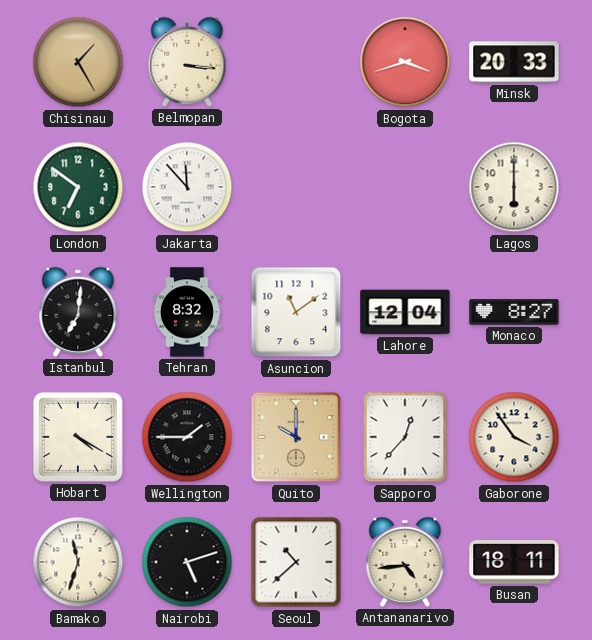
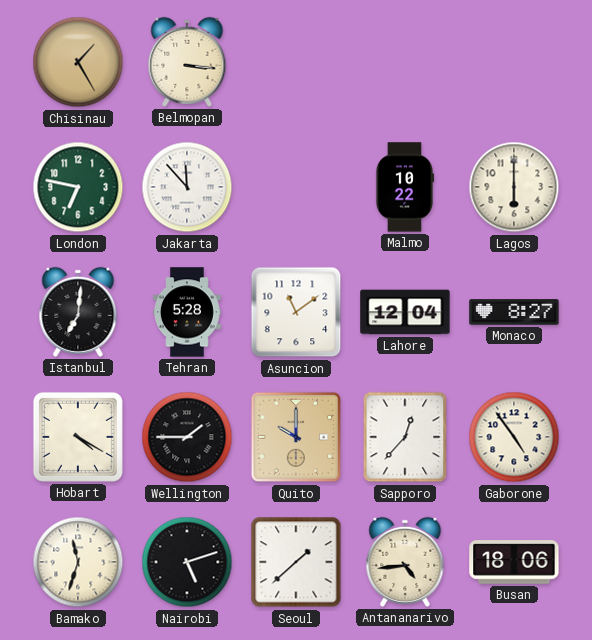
Bogota: 3:42 -> none
Minsk: 20:33 -> none
London: 6:51 -> 6:47
Malmo: none -> 10:22
Tehran: 8:32 -> 5:28
Gaborone: 3:54 -> 4:54
Seoul: 10:38 -> 1:38
Busan: 18:11 -> 18:06
